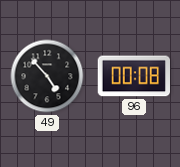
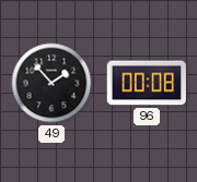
49: 4:53 -> 1:53
